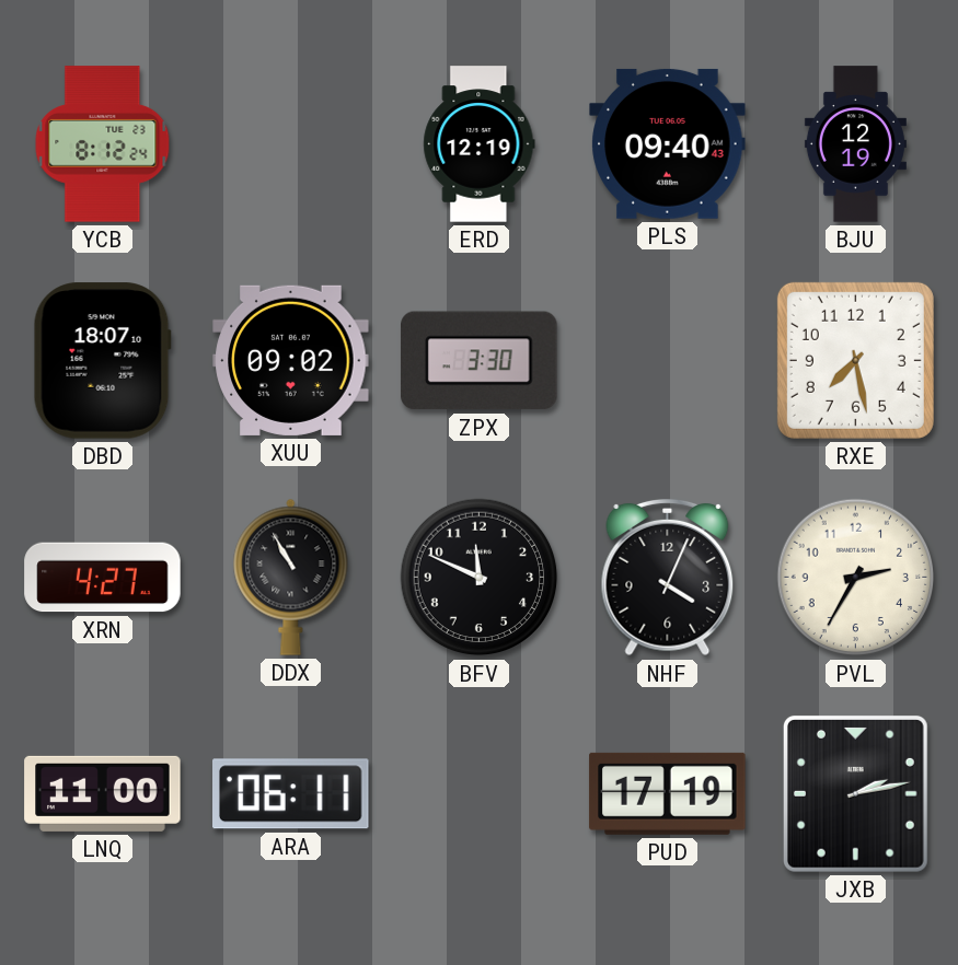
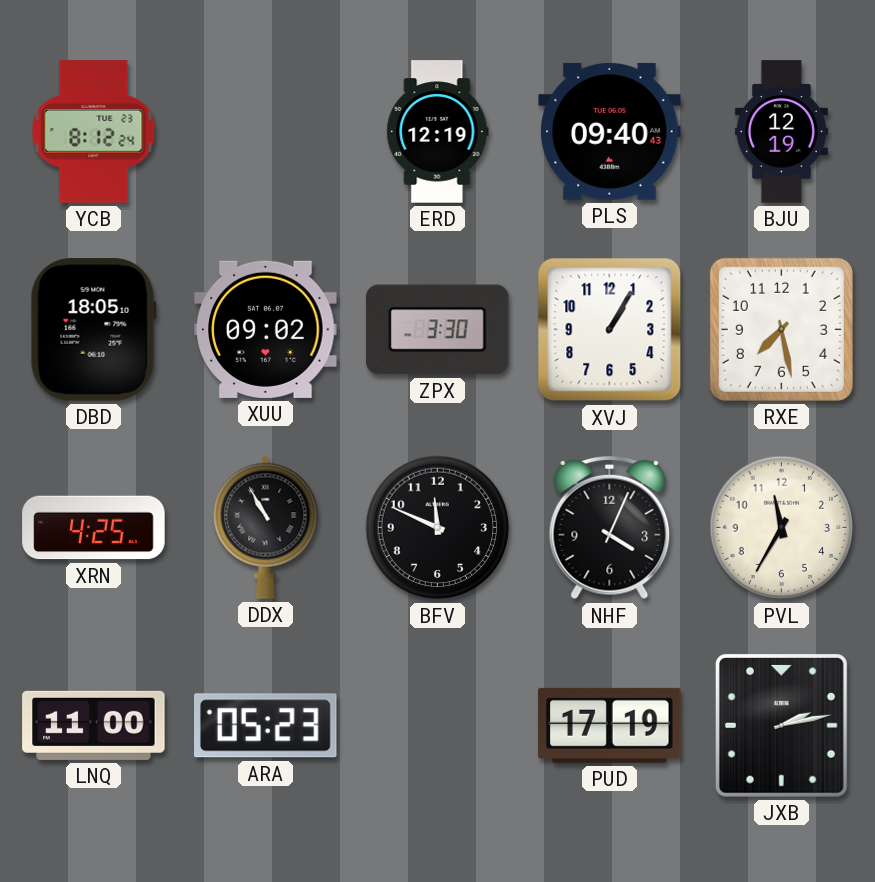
DBD: 18:07 -> 18:05
XVJ: none -> 1:05
XRN: 4:27 -> 4:25
PVL: 2:35 -> 11:35
ARA: 06:11 -> 05:23
